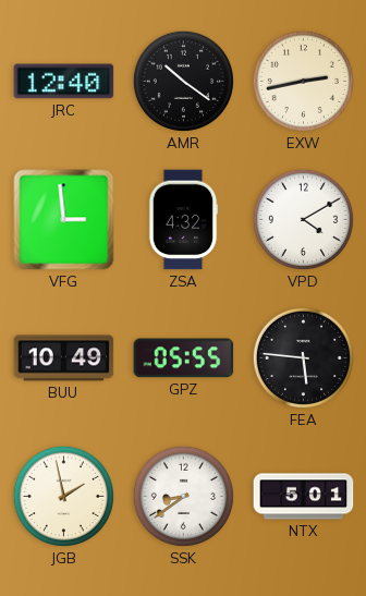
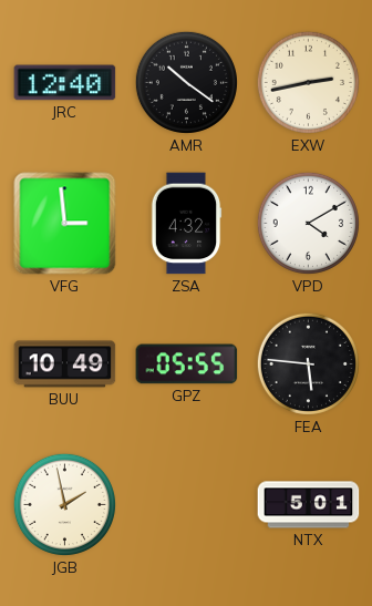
SSK: 8:39 -> none
